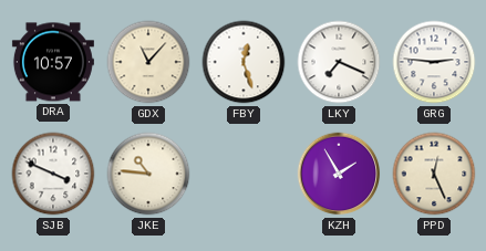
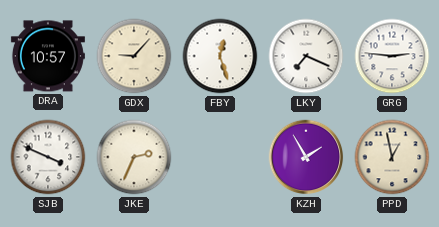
GDX: 11:07 -> 9:07
JKE: 10:46 -> 2:34
PPD: 12:26 -> 12:58
